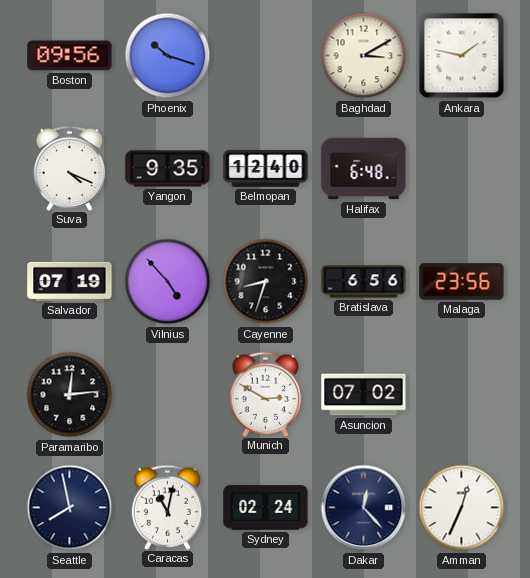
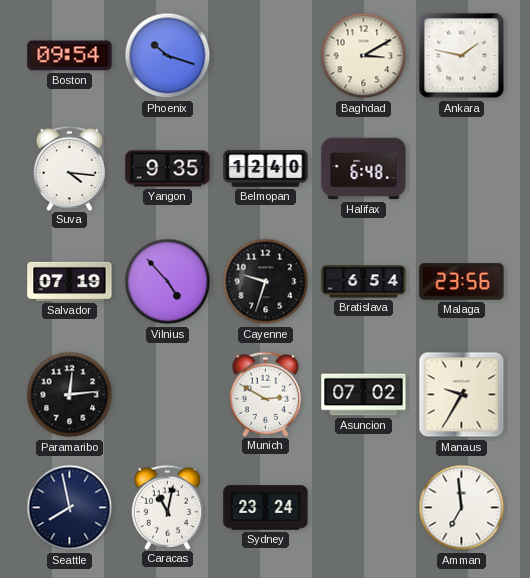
Boston: 09:56 -> 09:54
Suva: 4:19 -> 4:16
Cayenne: 8:33 -> 9:33
Bratislava: 6:56 -> 6:54
Manaus: none -> 9:35
Sydney: 02:24 -> 23:24
Dakar: 12:23 -> none
Amman: 12:34 -> 6:59
